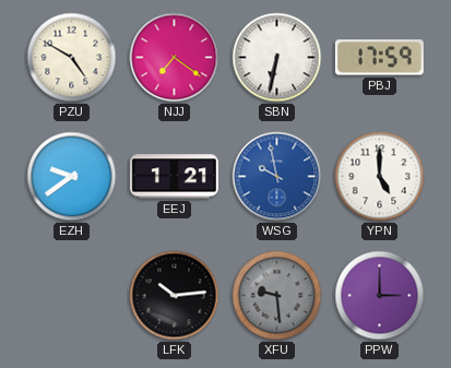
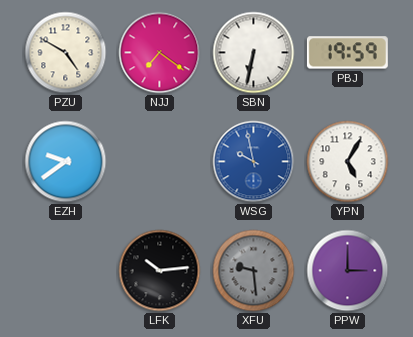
PBJ: 17:59 -> 19:59
EEJ: 1:21 -> none
YPN: 5:00 -> 5:05
